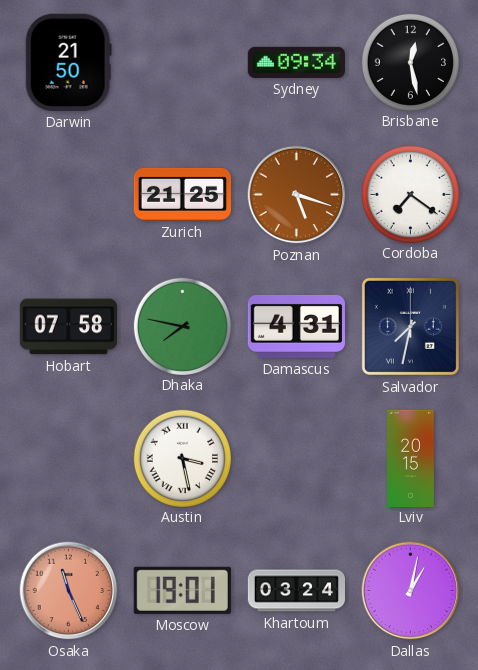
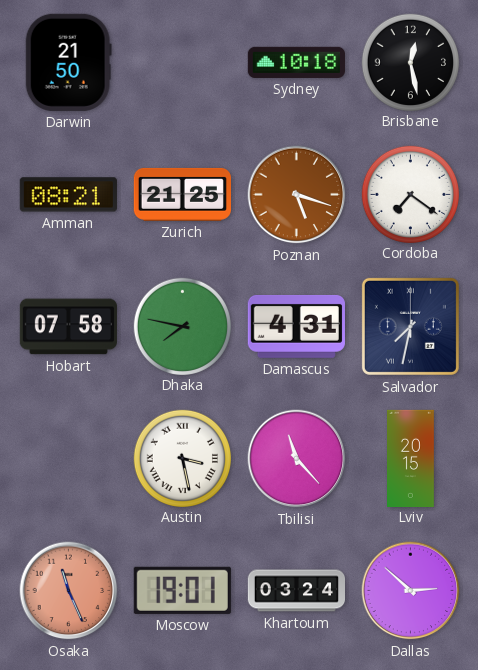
Sydney: 09:34 -> 10:18
Amman: none -> 08:21
Tbilisi: none -> 11:23
Dallas: 1:02 -> 2:52
